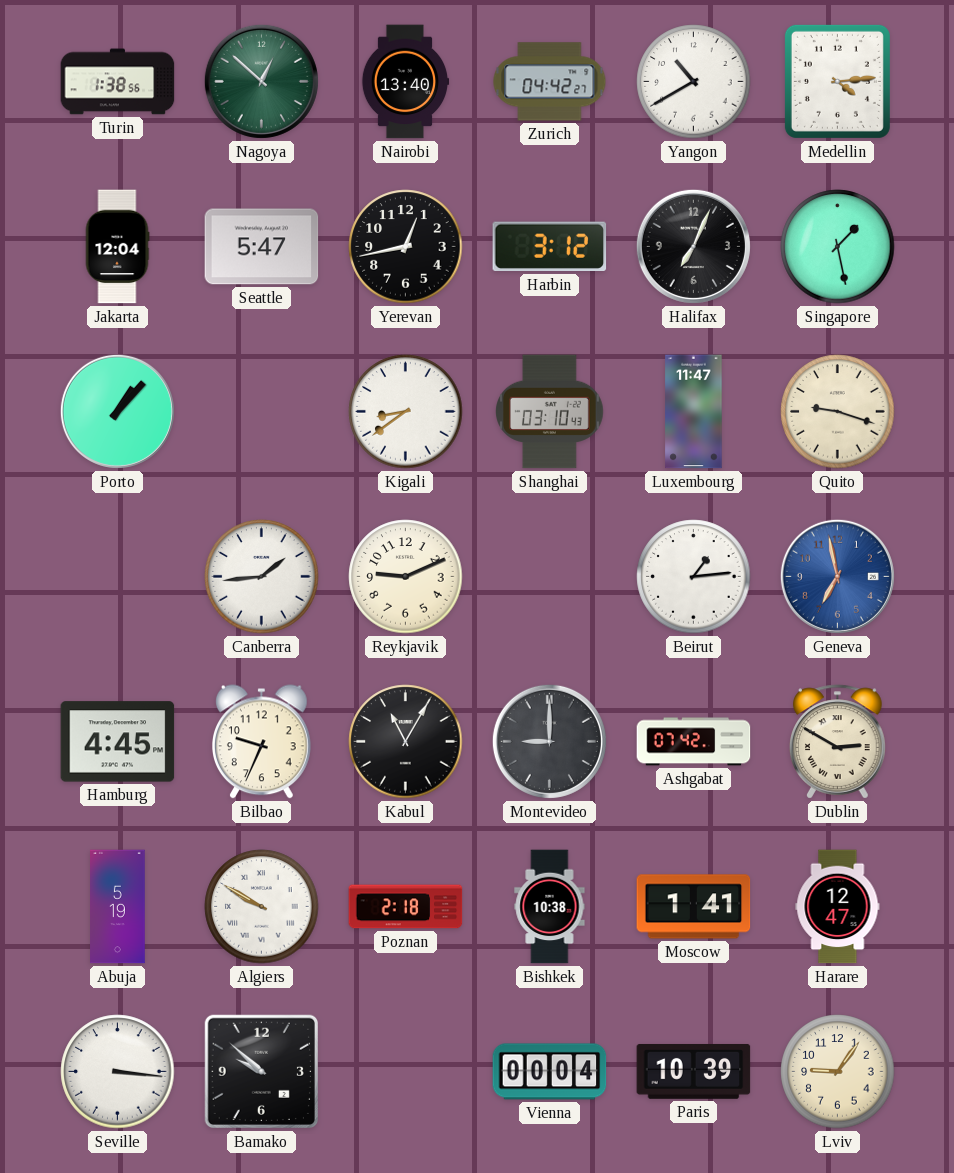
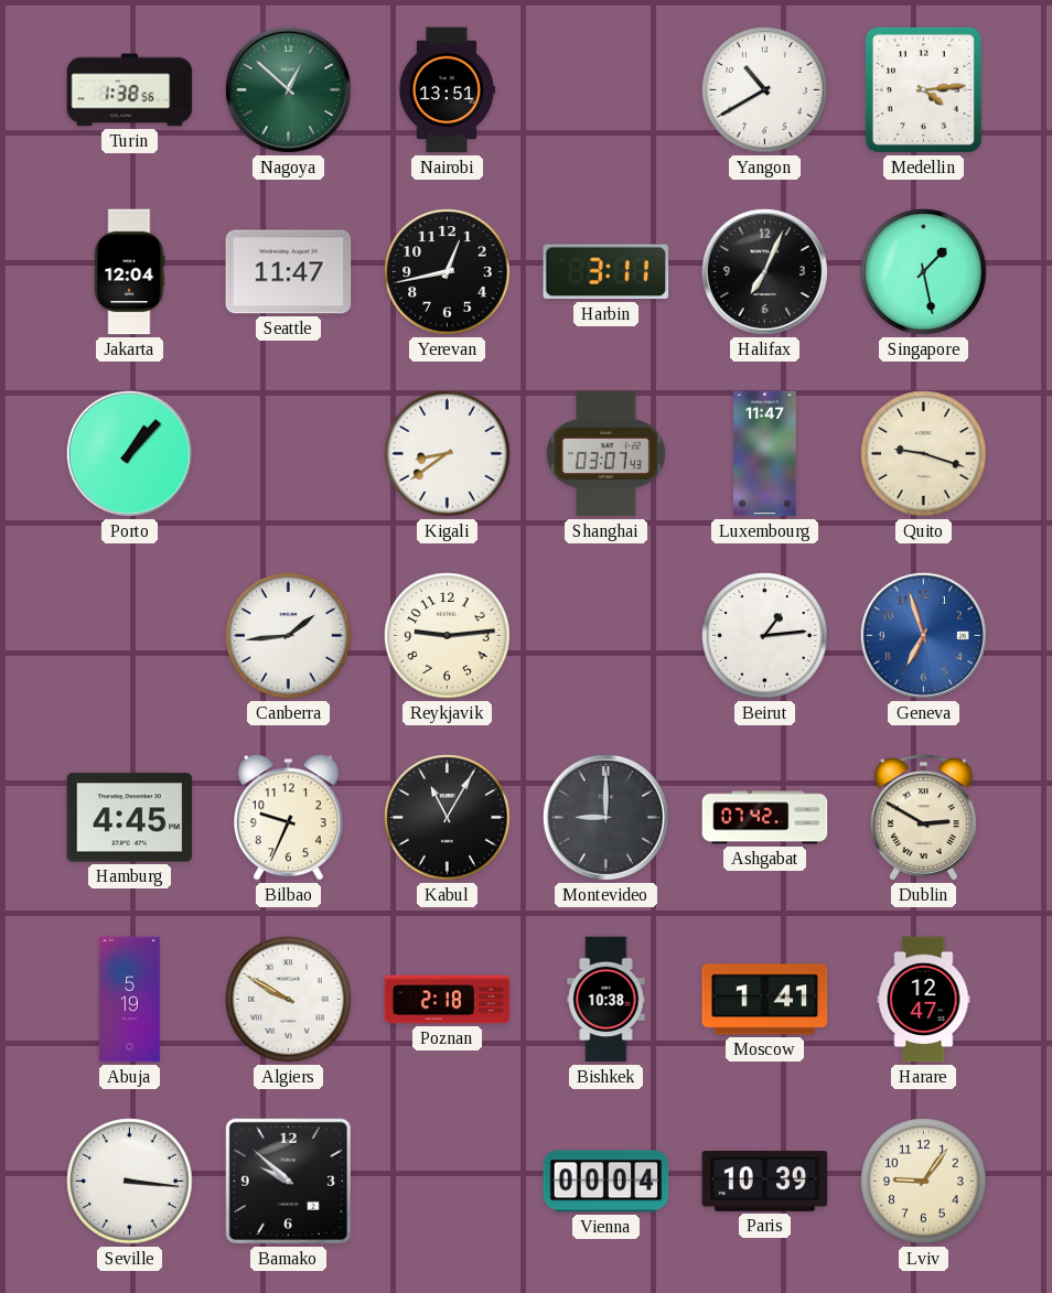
Nairobi: 13:40 -> 13:51
Zurich: 04:42 -> none
Seattle: 5:47 -> 11:47
Harbin: 3:12 -> 3:11
Shanghai: 03:10 -> 03:07
Reykjavik: 9:11 -> 9:14
Geneva: 6:58 -> 6:57
